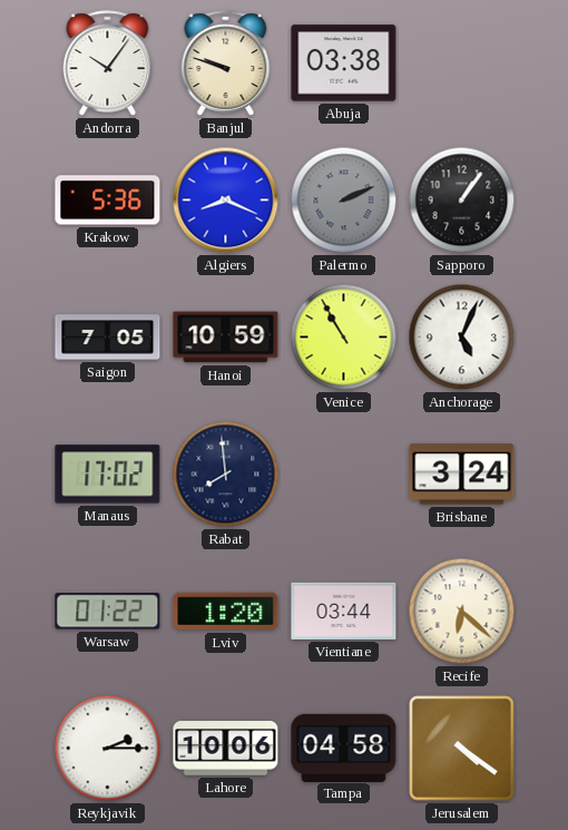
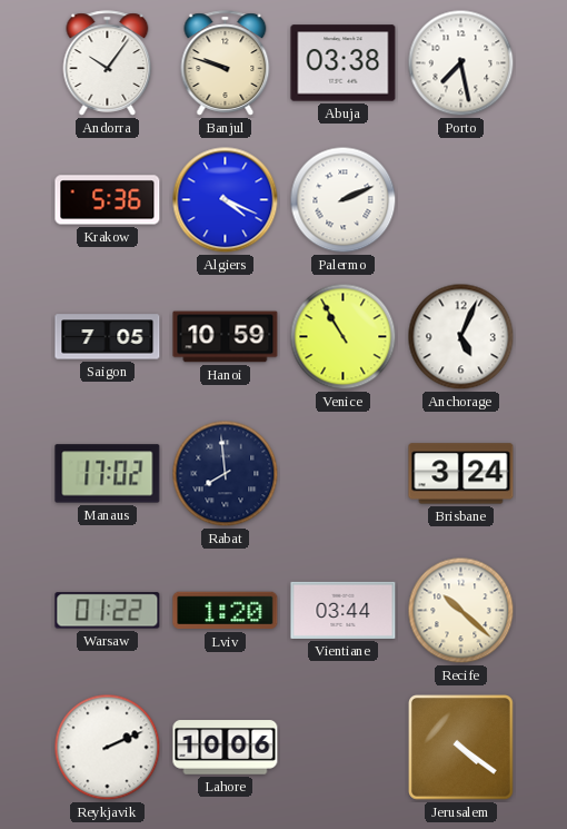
Porto: none -> 7:28
Algiers: 8:19 -> 4:19
Palermo dial: grey -> white
Sapporo: 1:06 -> none
Recife: 6:22 -> 10:22
Reykjavik: 2:15 -> 2:11
Tampa: 04:58 -> none
